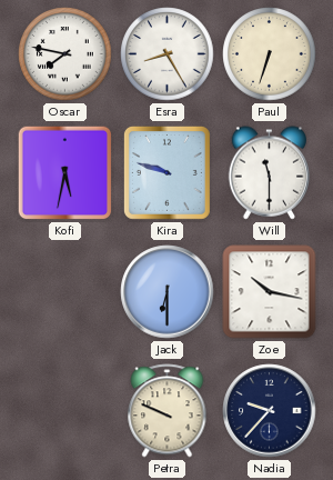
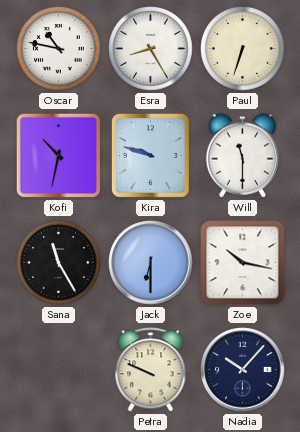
Oscar: 7:47 -> 10:47
Kofi: 5:32 -> 10:32
Sana: none -> 11:25
Nadia: 9:37 -> 10:07
